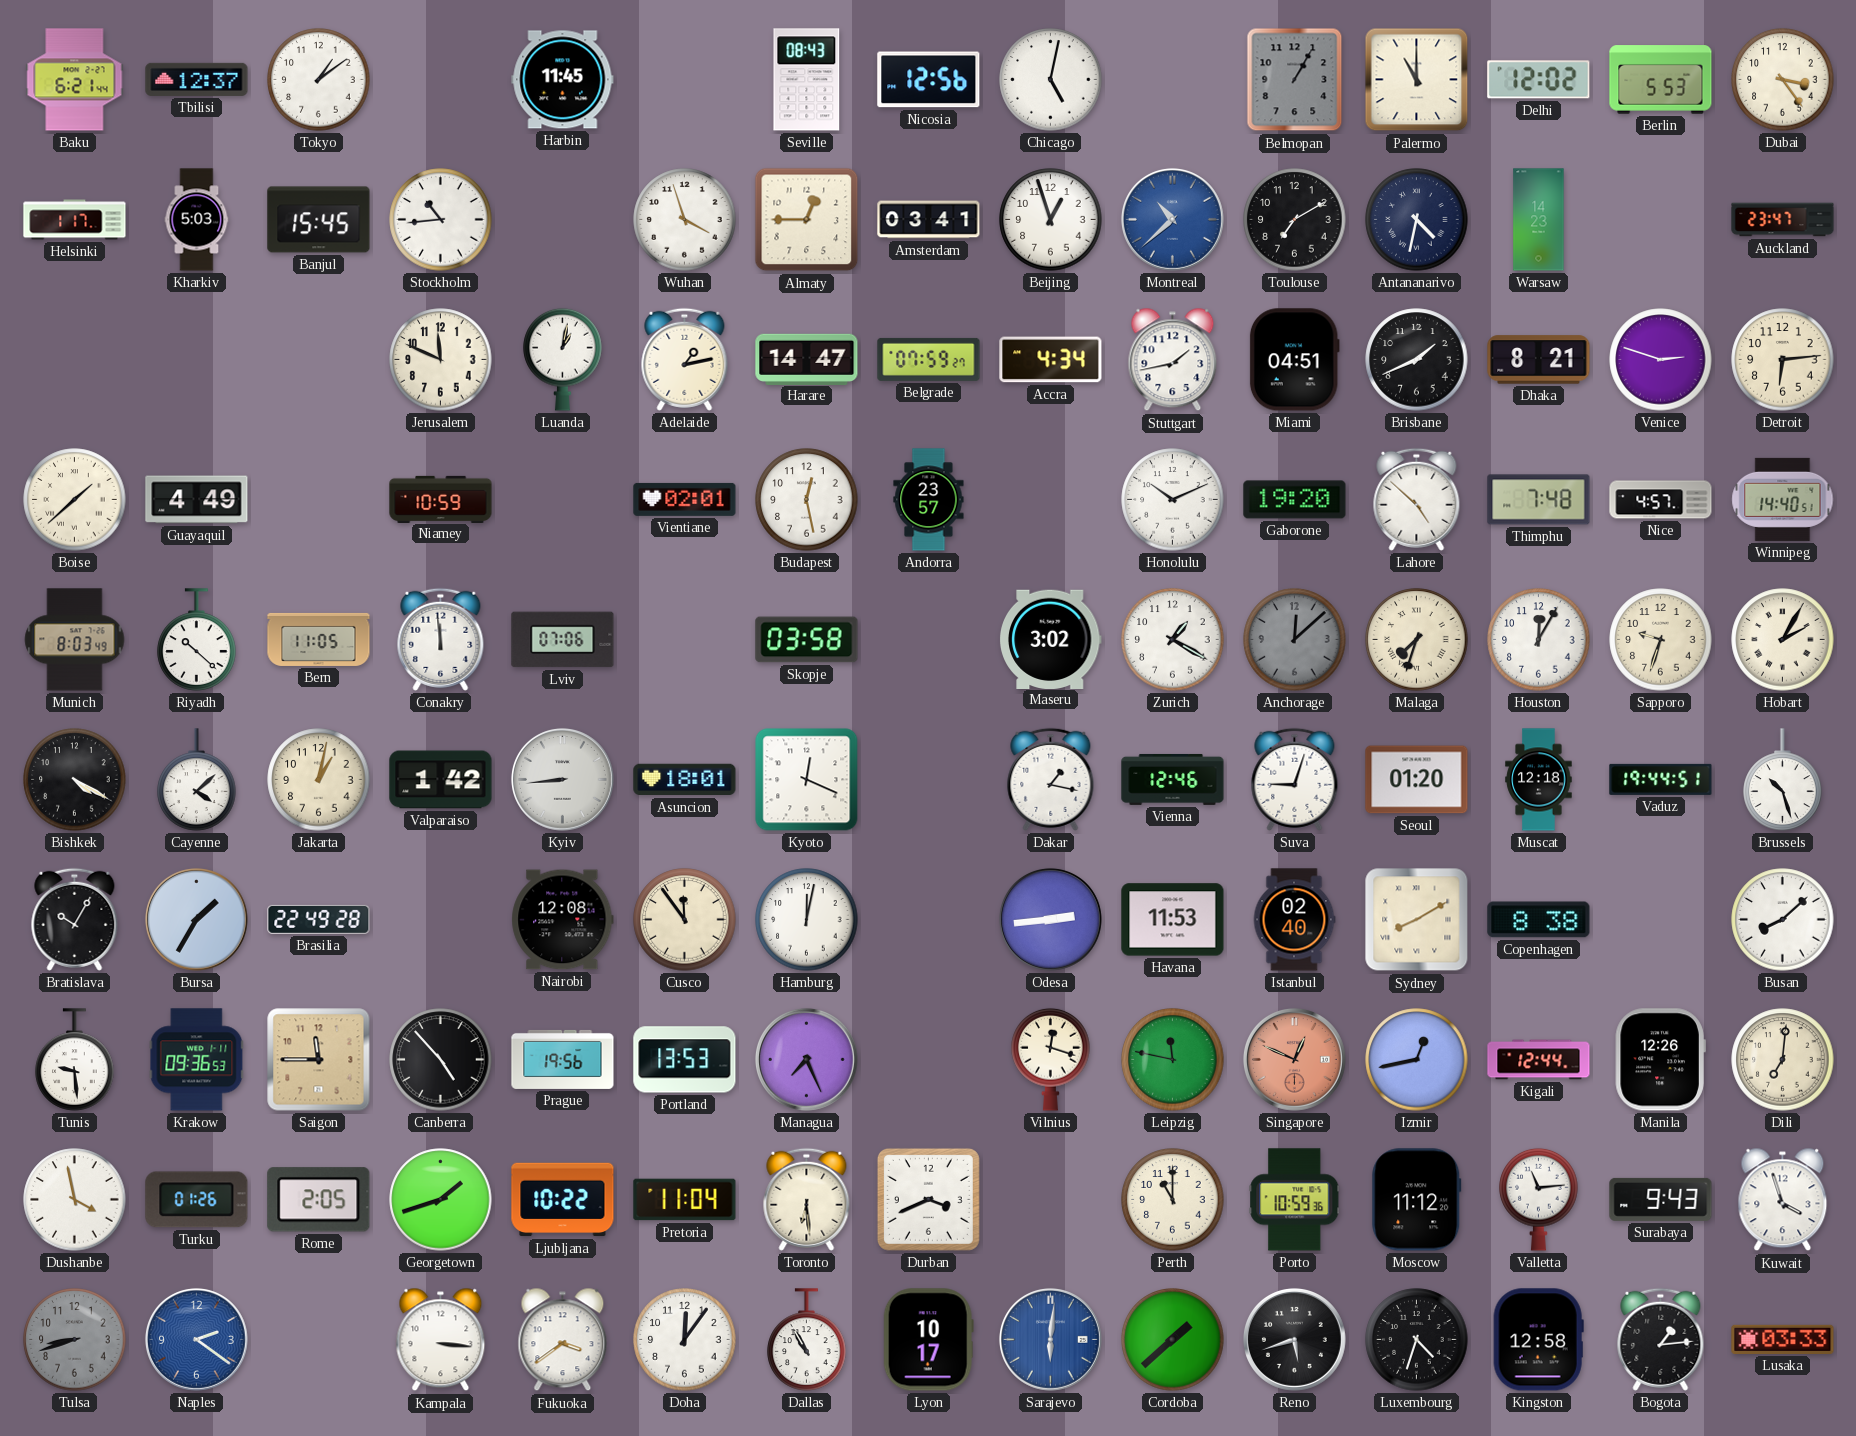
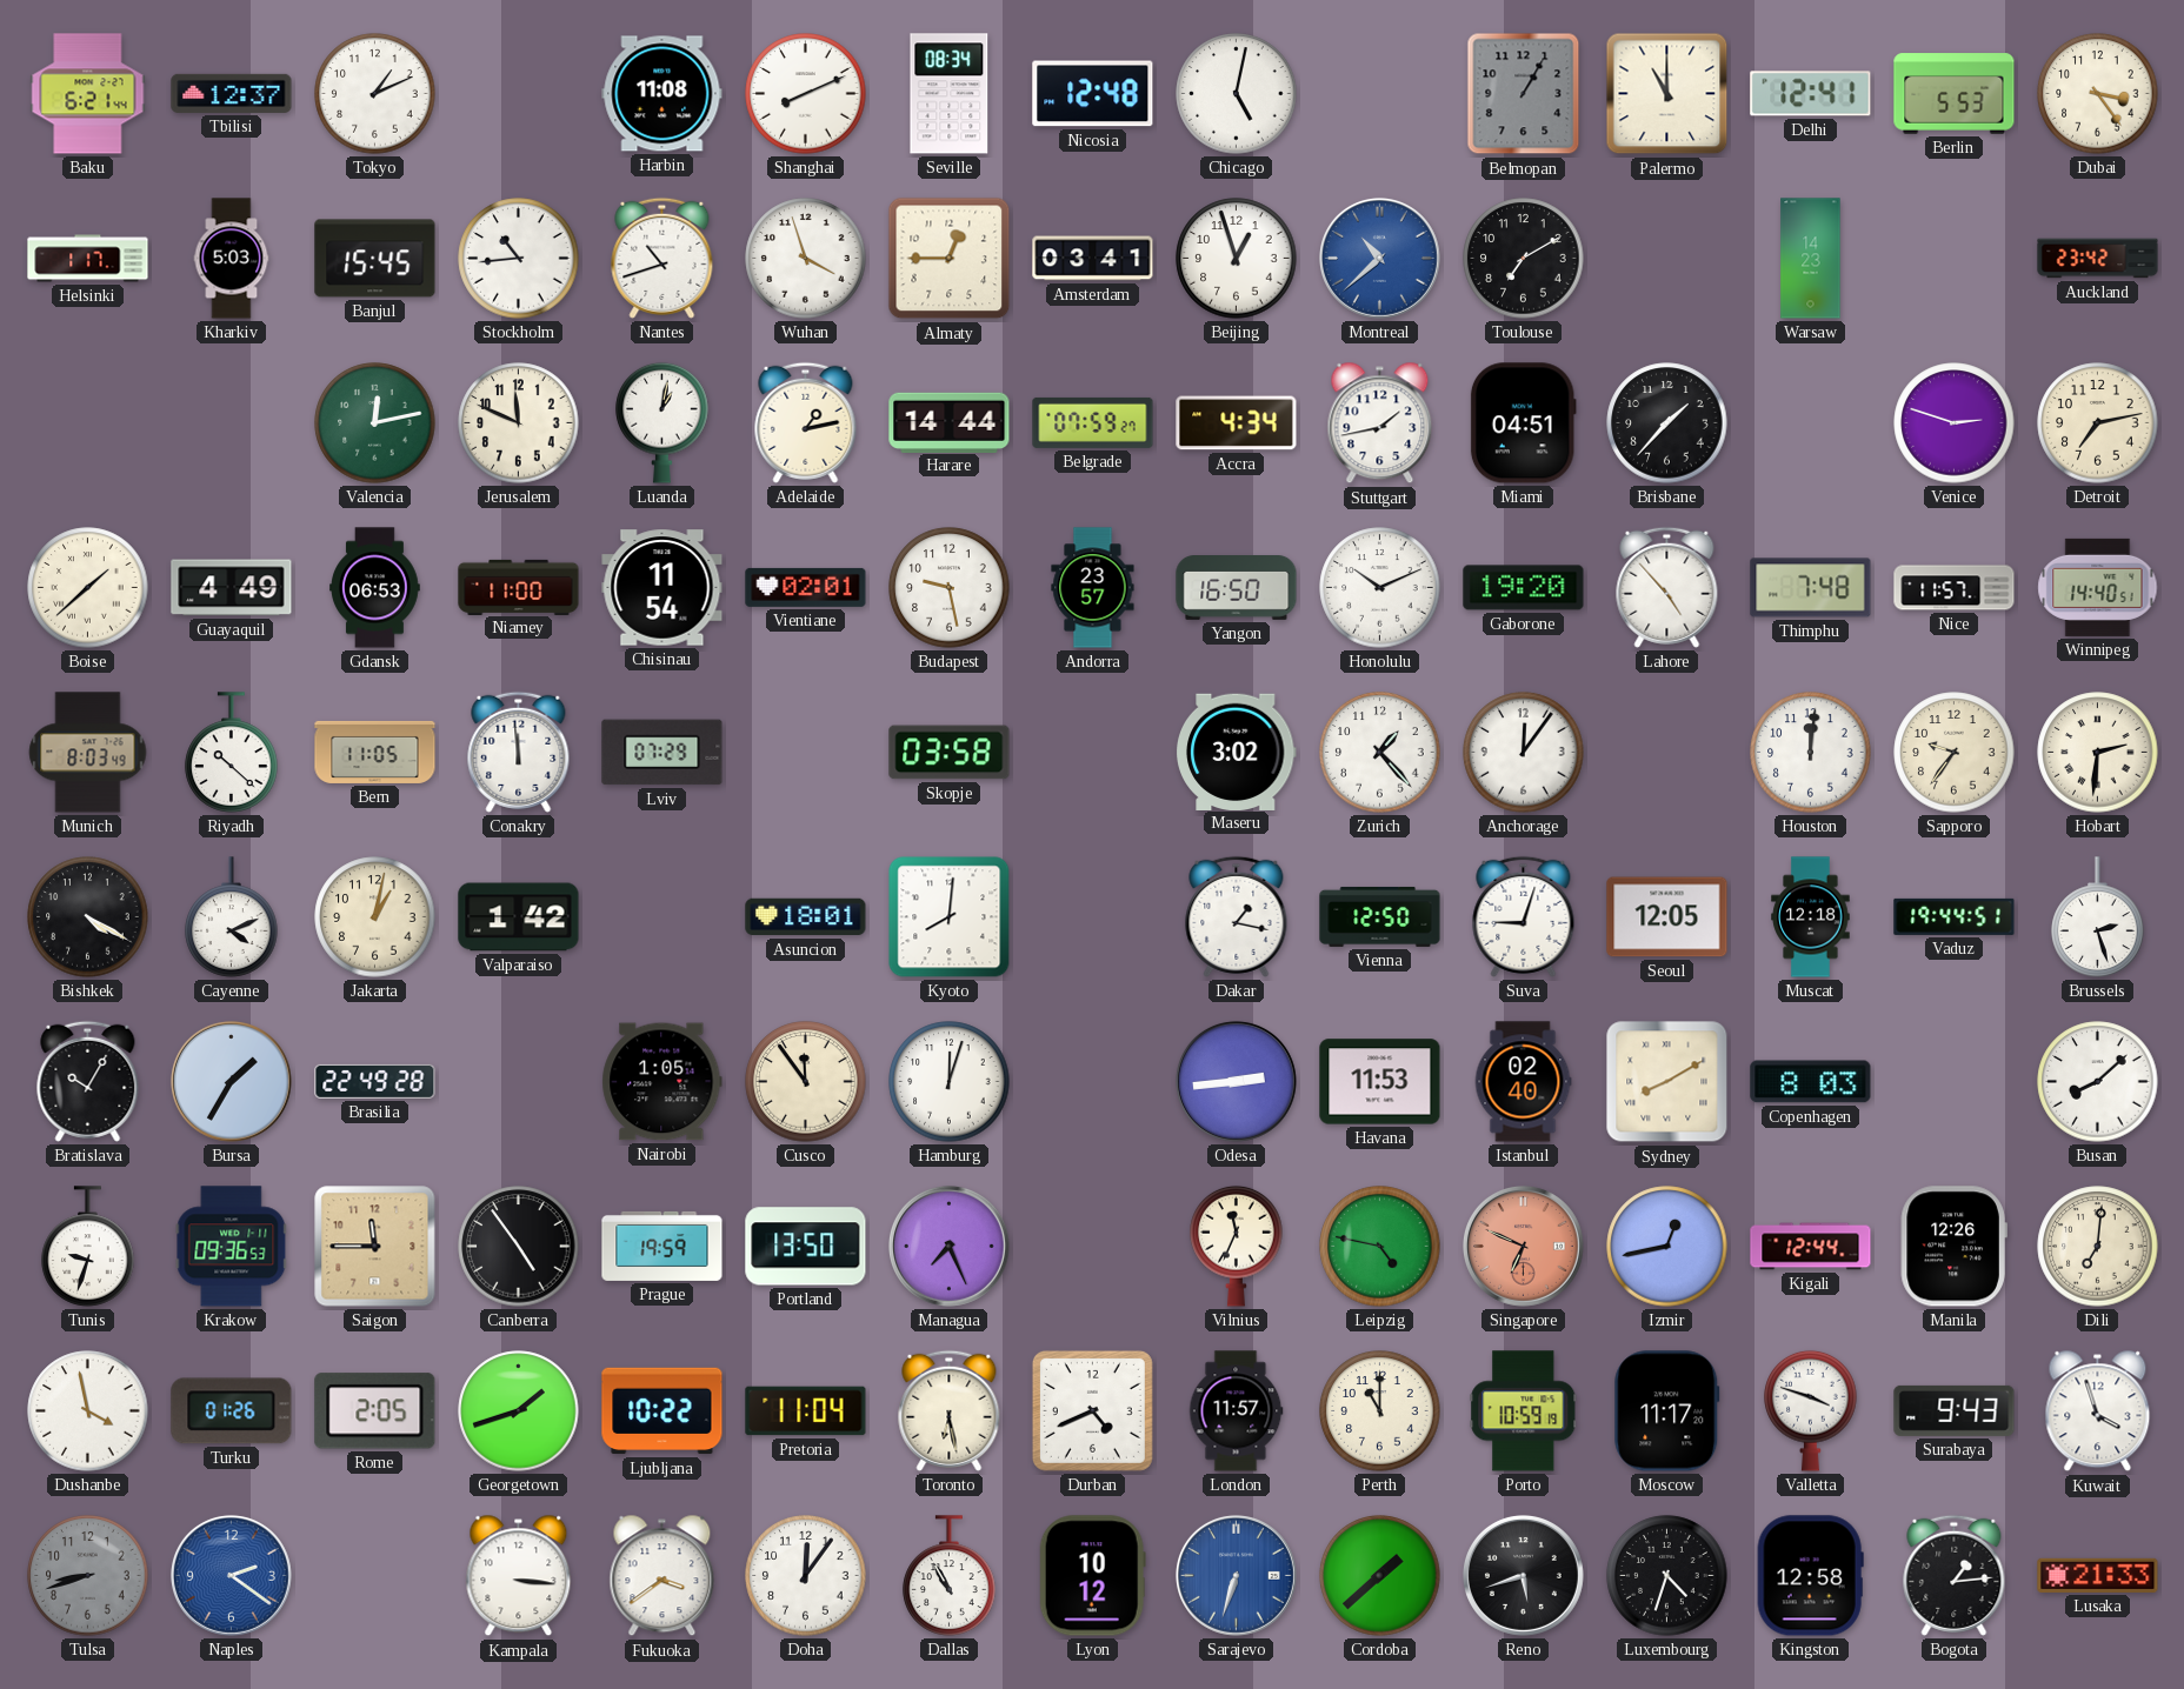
Tokyo: 1:09 -> 1:11
Harbin: 11:45 -> 11:08
Shanghai: none -> 8:11
Seville: 08:43 -> 08:34
Nicosia: 12:56 -> 12:48
Delhi: 12:02 -> 12:41
Nantes: none -> 10:42
Antananarivo: 4:32 -> none
Auckland: 23:47 -> 23:42
Valencia: none -> 12:13
Harare: 14:47 -> 14:44
Brisbane: 1:41 -> 1:37
Dhaka: 8:21 -> none
Detroit: 6:14 -> 7:13
Gdansk: none -> 06:53
Niamey: 10:59 -> 11:00
Chisinau: none -> 11:54
Budapest: 12:28 -> 9:28
Yangon: none -> 16:50
Lahore: 4:52 -> 4:53
Nice: 4:57 -> 11:57
Lviv: 07:06 -> 07:29
Zurich: 1:20 -> 1:23
Anchorage: 12:08 -> 12:06
Anchorage dial: grey -> white
Malaga: 7:33 -> none
Houston: 12:05 -> 12:01
Sapporo: 9:33 -> 9:36
Hobart: 2:05 -> 2:31
Cayenne: 4:08 -> 4:11
Kyiv: 8:44 -> none
Kyoto: 12:19 -> 8:01
Vienna: 12:46 -> 12:50
Seoul: 01:20 -> 12:05
Brussels: 10:27 -> 2:27
Nairobi: 12:08 -> 1:05
Hamburg: 12:02 -> 12:03
Copenhagen: 8:38 -> 8:03
Tunis: 9:29 -> 9:33
Canberra: 4:53 -> 4:54
Prague: 19:56 -> 19:59
Portland: 13:53 -> 13:50
Vilnius: 12:18 -> 11:34
Leipzig: 11:47 -> 4:47
Singapore: 12:49 -> 6:49
Toronto: 6:29 -> 6:28
Durban: 3:41 -> 4:41
London: none -> 11:57
Porto: 10:59:36 -> 10:59:19
Moscow: 11:12 -> 11:17
Valletta: 11:14 -> 3:48
Lyon: 10:17 -> 10:12
Sarajevo: 6:01 -> 6:33
Lusaka: 03:33 -> 21:33
